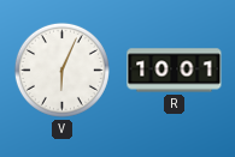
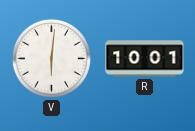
V: 6:04 -> 6:01
